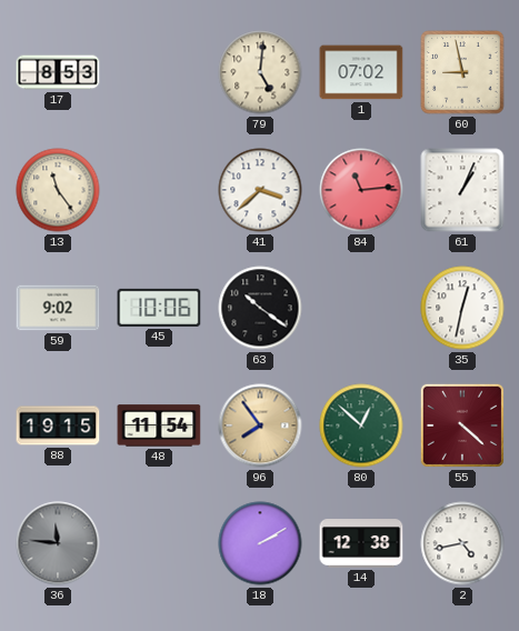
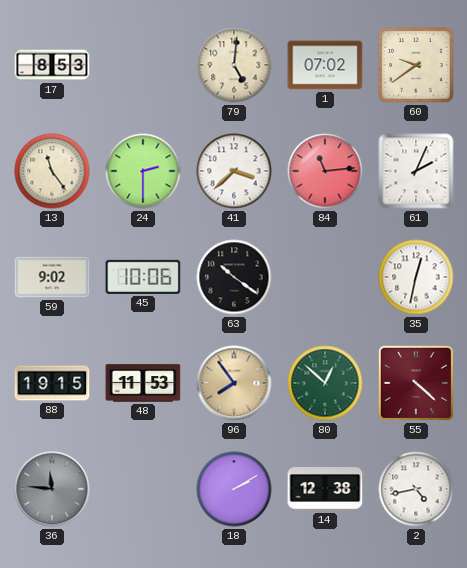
60: 8:58 -> 9:39
24: none -> 2:30
61: 1:04 -> 2:04
48: 11:54 -> 11:53
